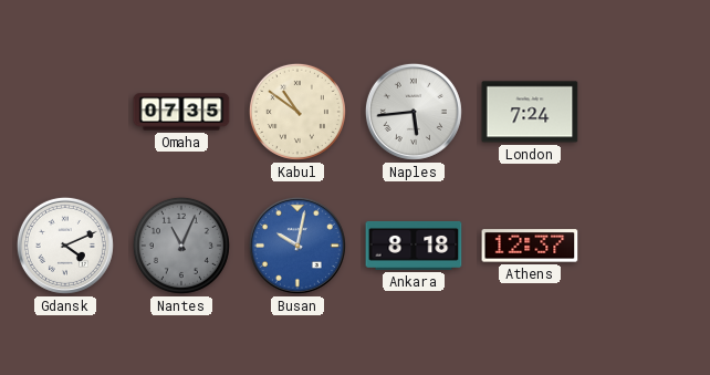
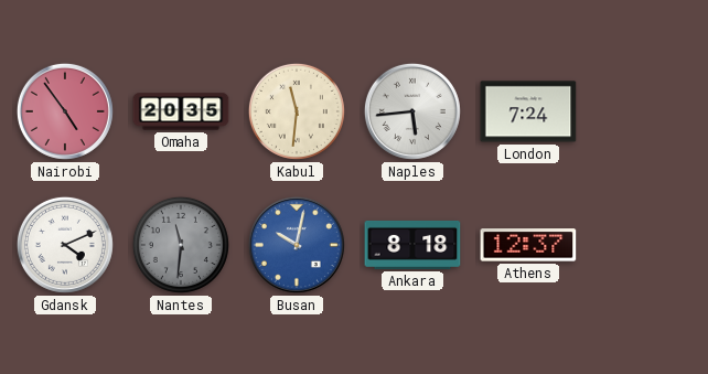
Nairobi: none -> 4:54
Omaha: 07:35 -> 20:35
Kabul: 10:51 -> 11:31
Nantes: 11:04 -> 11:31
